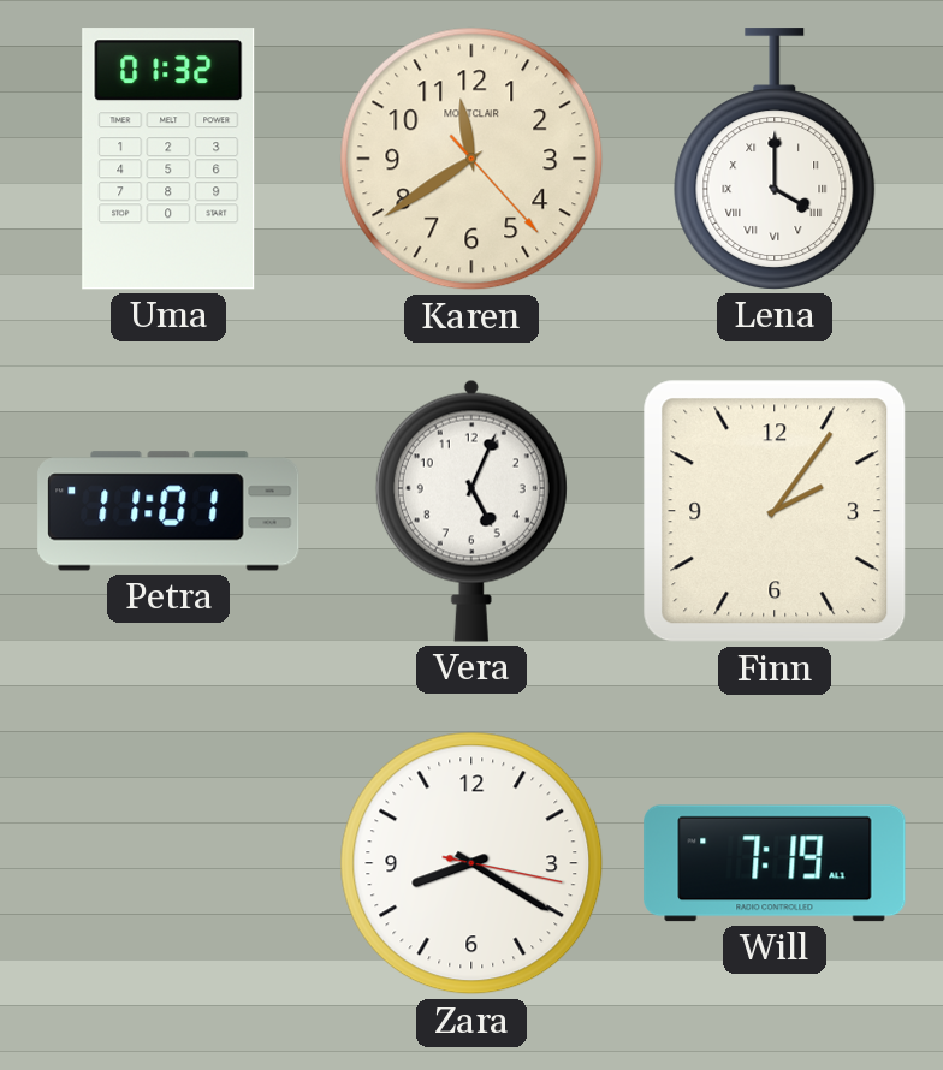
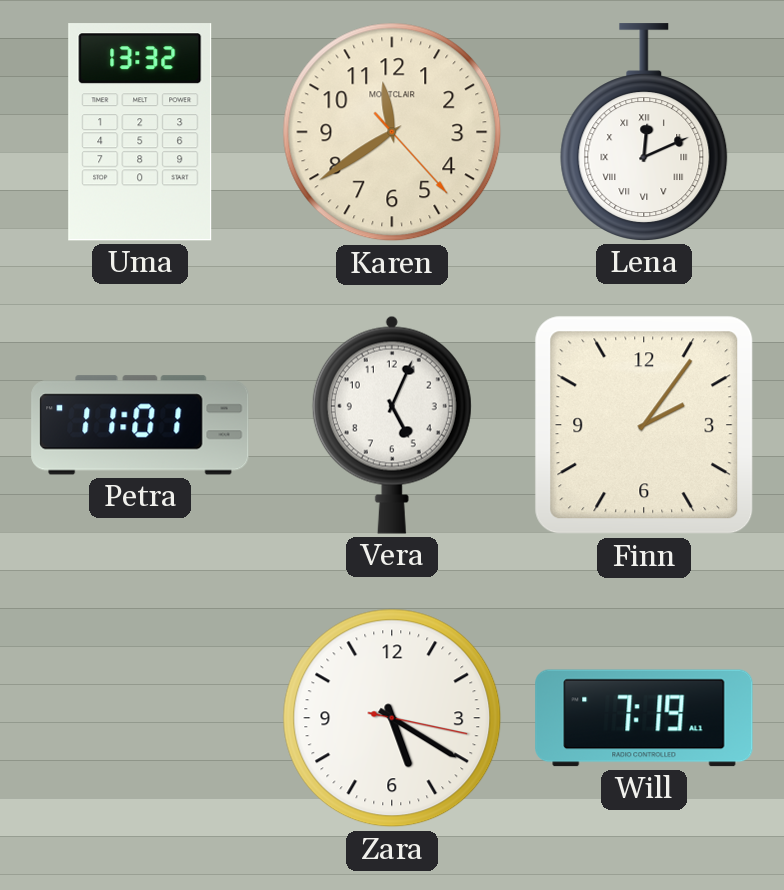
Uma: 01:32 -> 13:32
Lena: 4:00 -> 12:11
Zara: 8:20 -> 5:20
